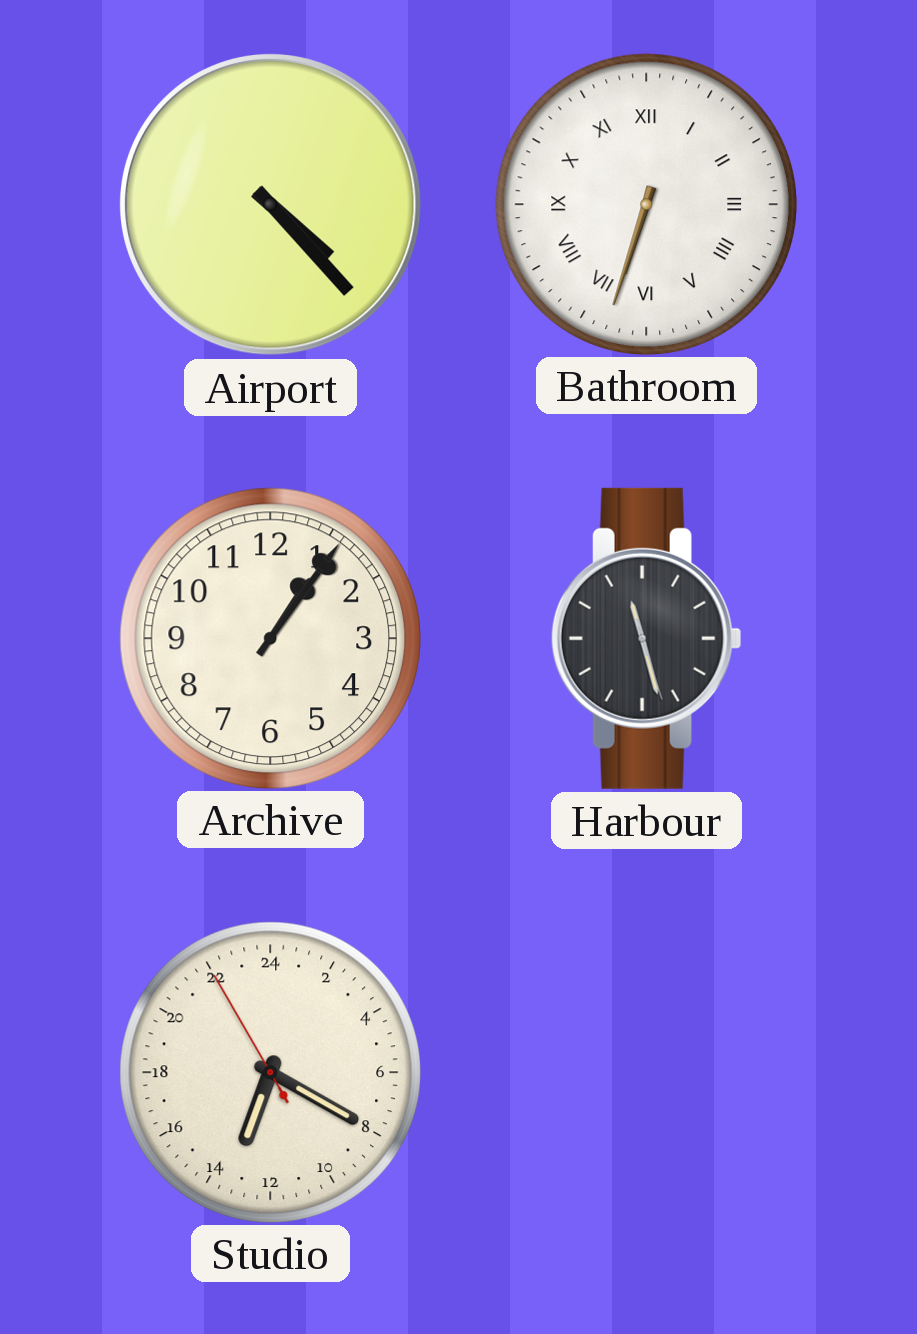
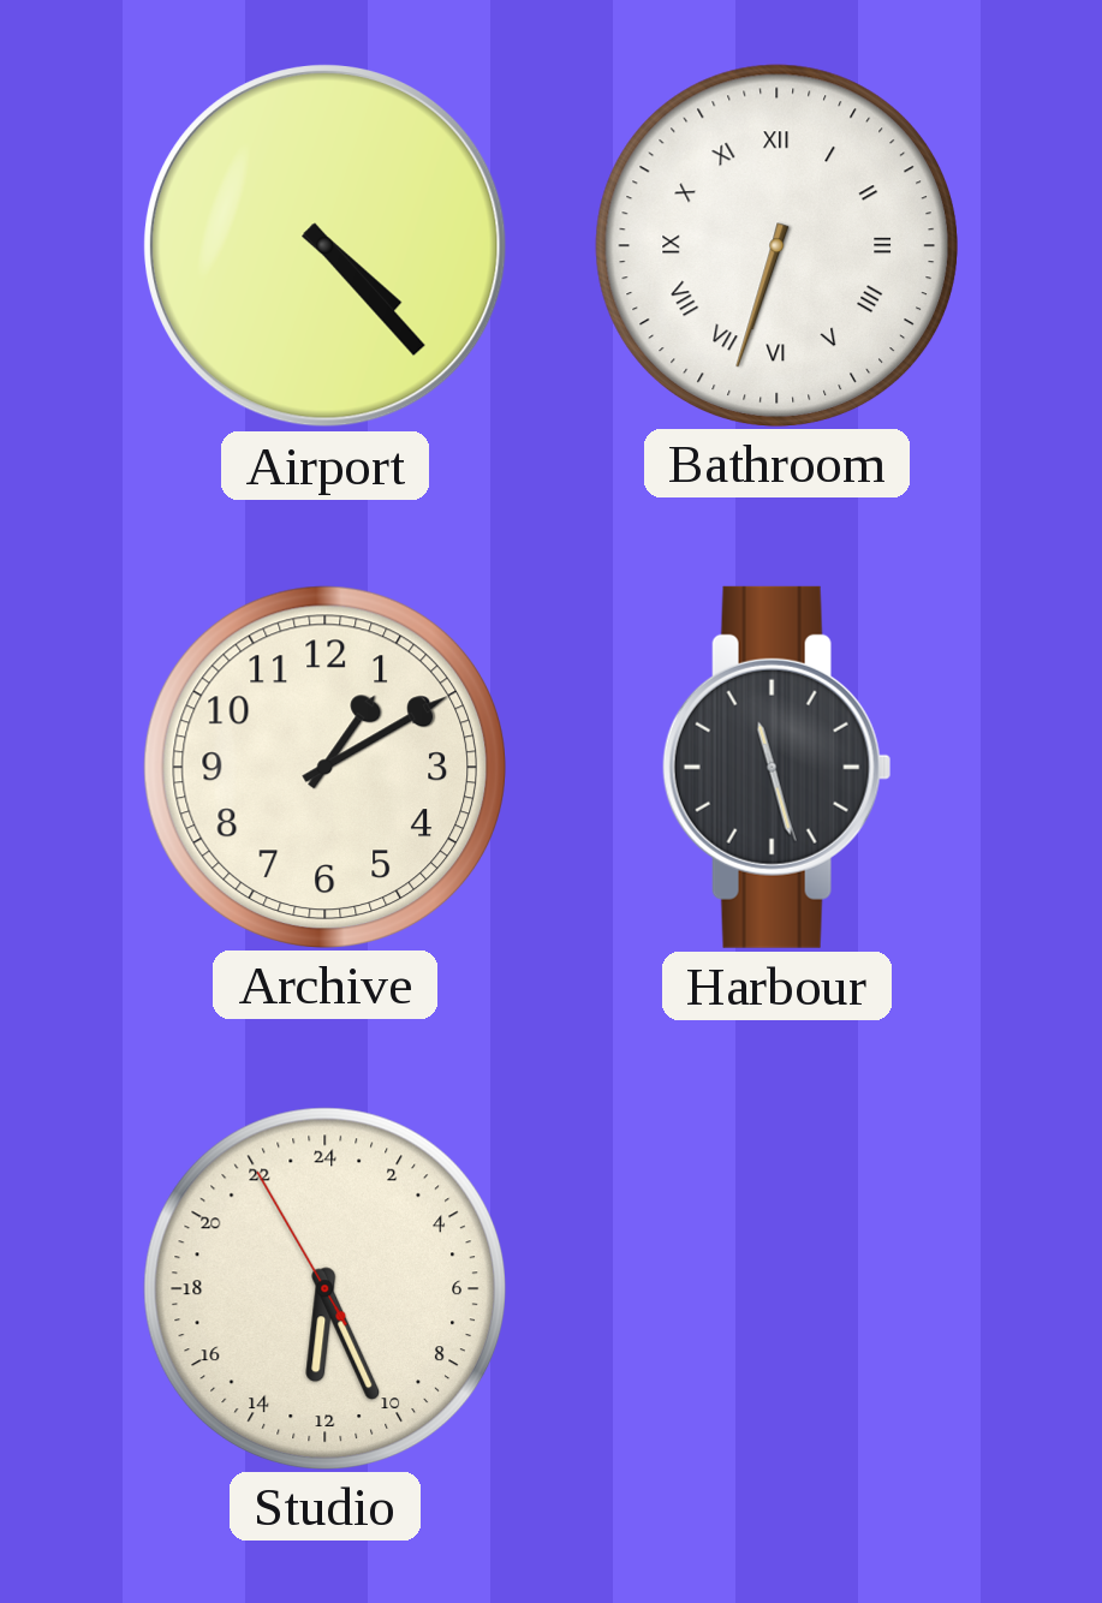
Archive: 1:06 -> 1:10
Studio: 13:19 -> 12:25
